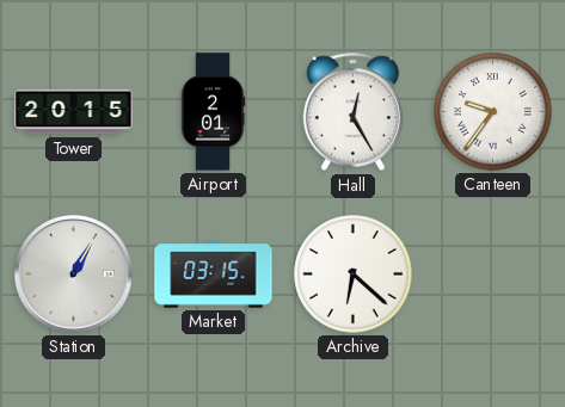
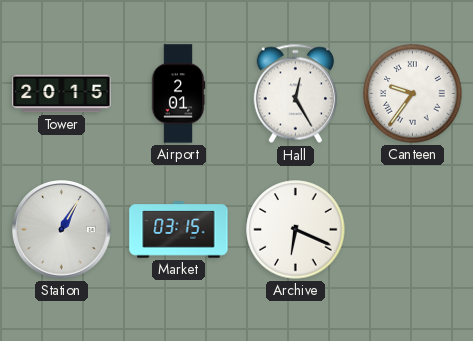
Archive: 6:22 -> 6:19
